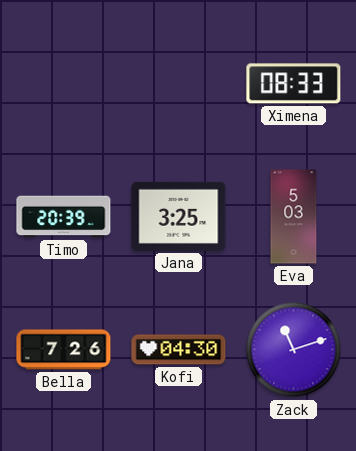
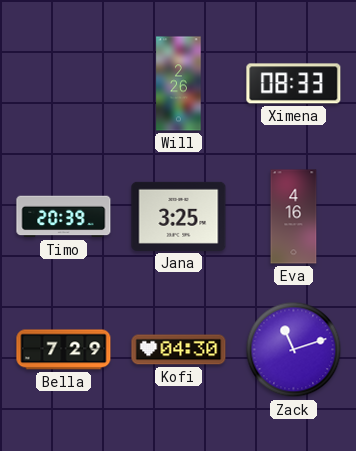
Will: none -> 2:26
Eva: 5:03 -> 4:16
Bella: 7:26 -> 7:29
